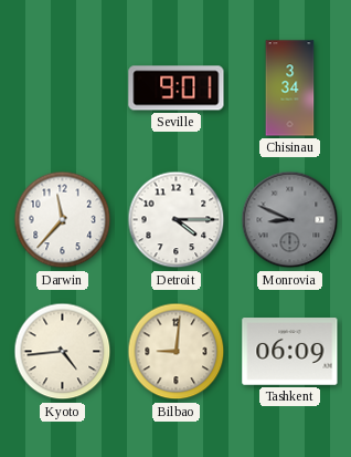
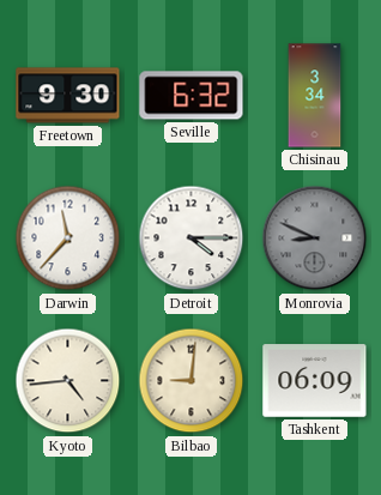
Freetown: none -> 9:30
Seville: 9:01 -> 6:32
